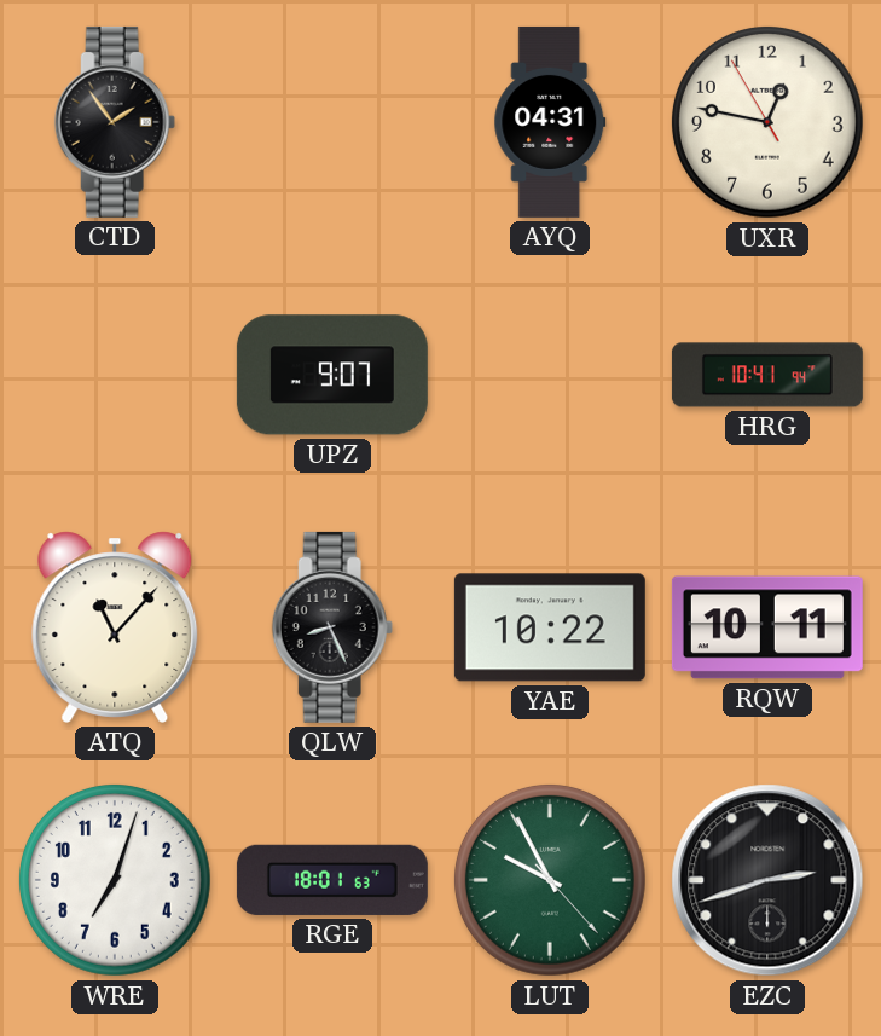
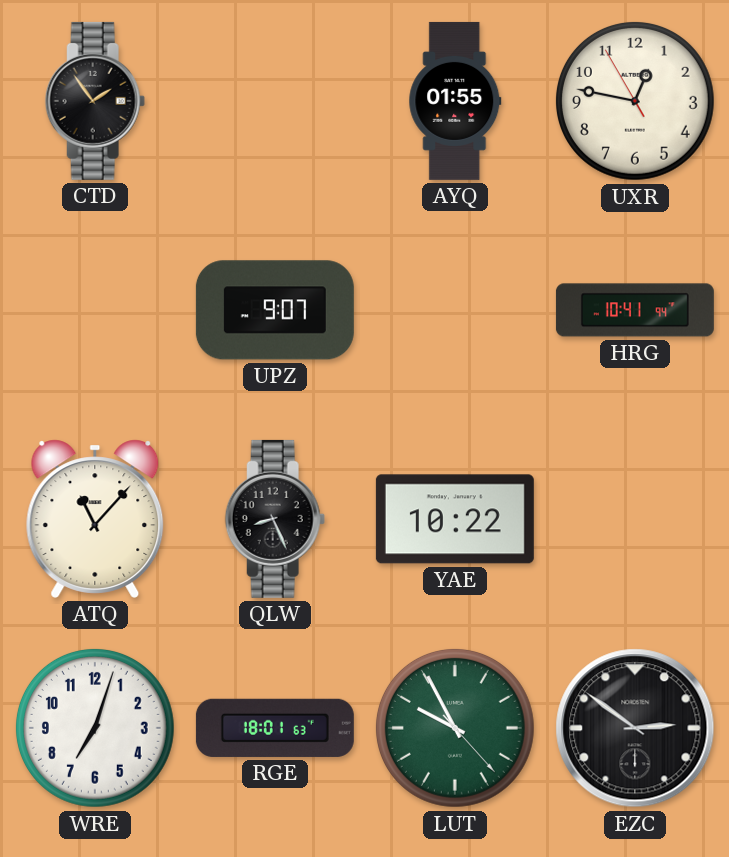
AYQ: 04:31 -> 01:55
RQW: 10:11 -> none
EZC: 2:42 -> 2:51
